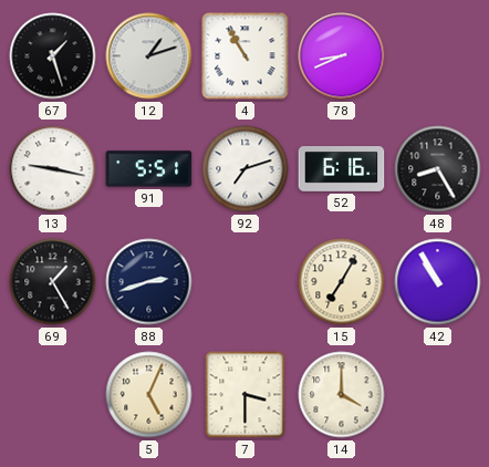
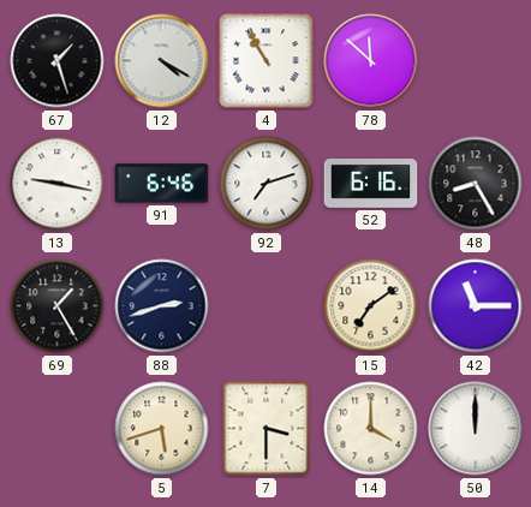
12: 1:12 -> 4:20
78: 8:41 -> 11:52
91: 5:51 -> 6:46
15: 7:05 -> 7:09
42: 10:55 -> 11:15
5: 5:04 -> 5:42
50: none -> 12:00
